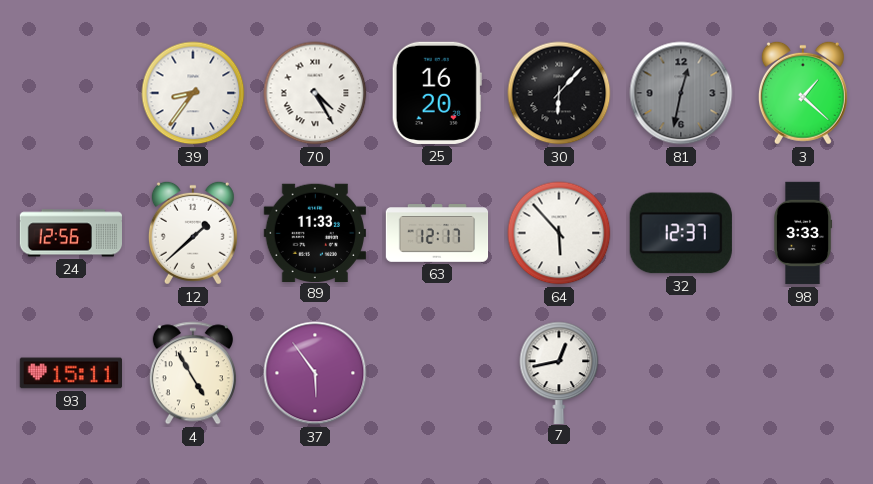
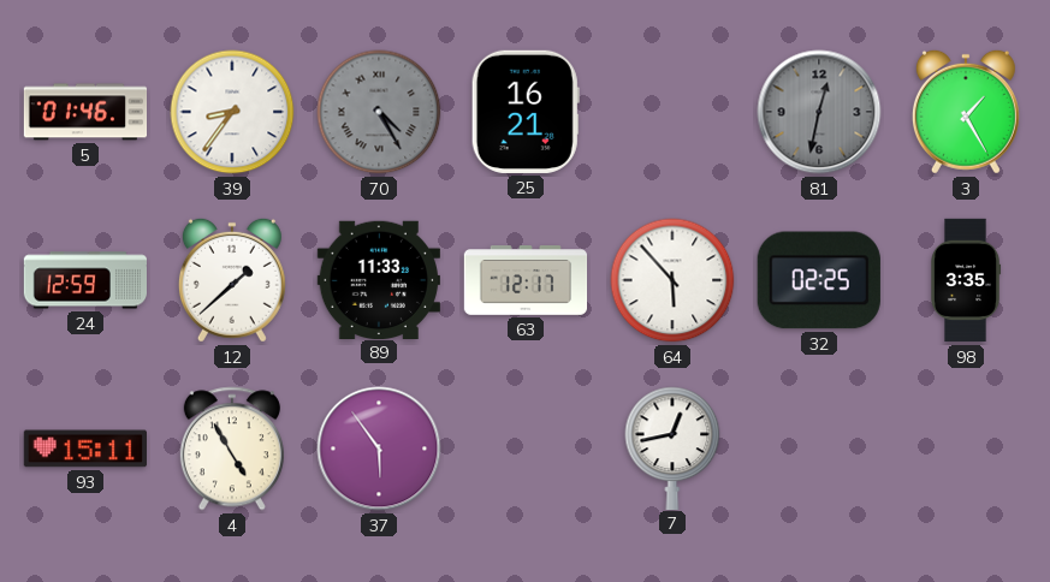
5: none -> 01:46
70 dial: white -> grey
25: 16:20 -> 16:21
30: 6:07 -> none
3: 1:22 -> 1:25
24: 12:56 -> 12:59
32: 12:37 -> 02:25
98: 3:33 -> 3:35
